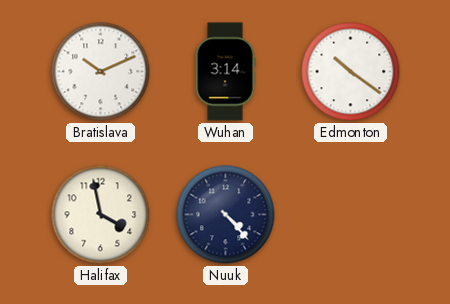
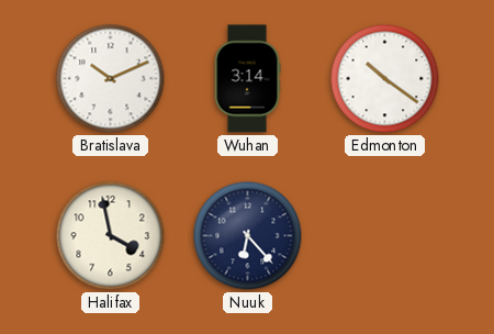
Nuuk: 4:23 -> 6:23
